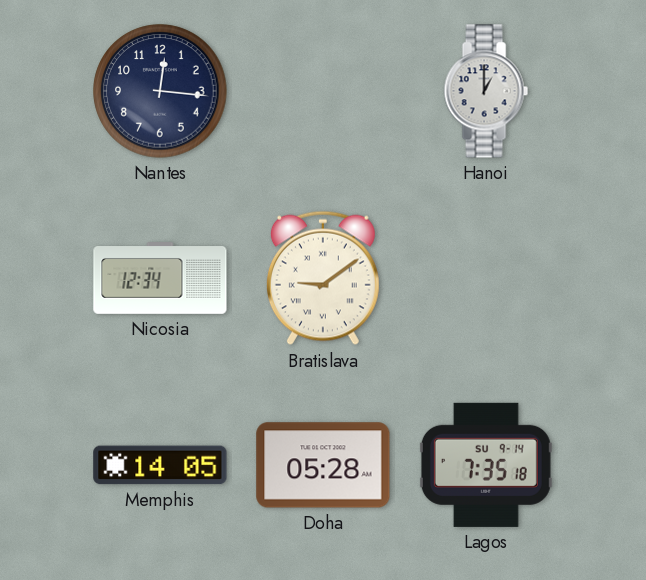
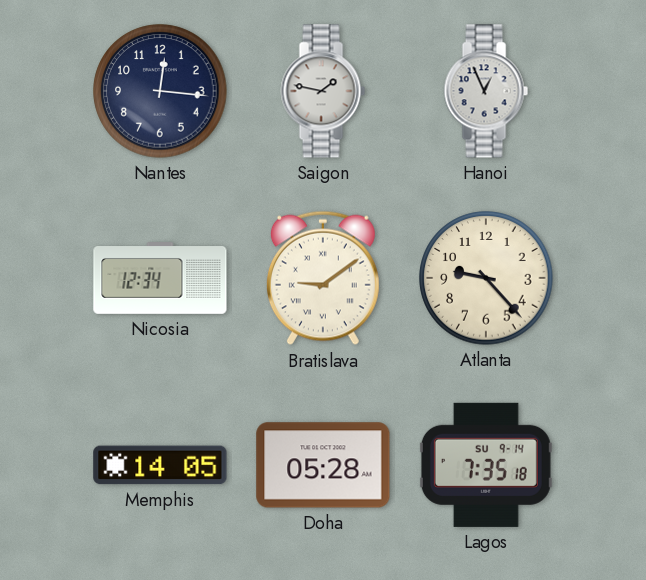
Saigon: none -> 1:47
Hanoi: 1:00 -> 12:56
Atlanta: none -> 9:23
